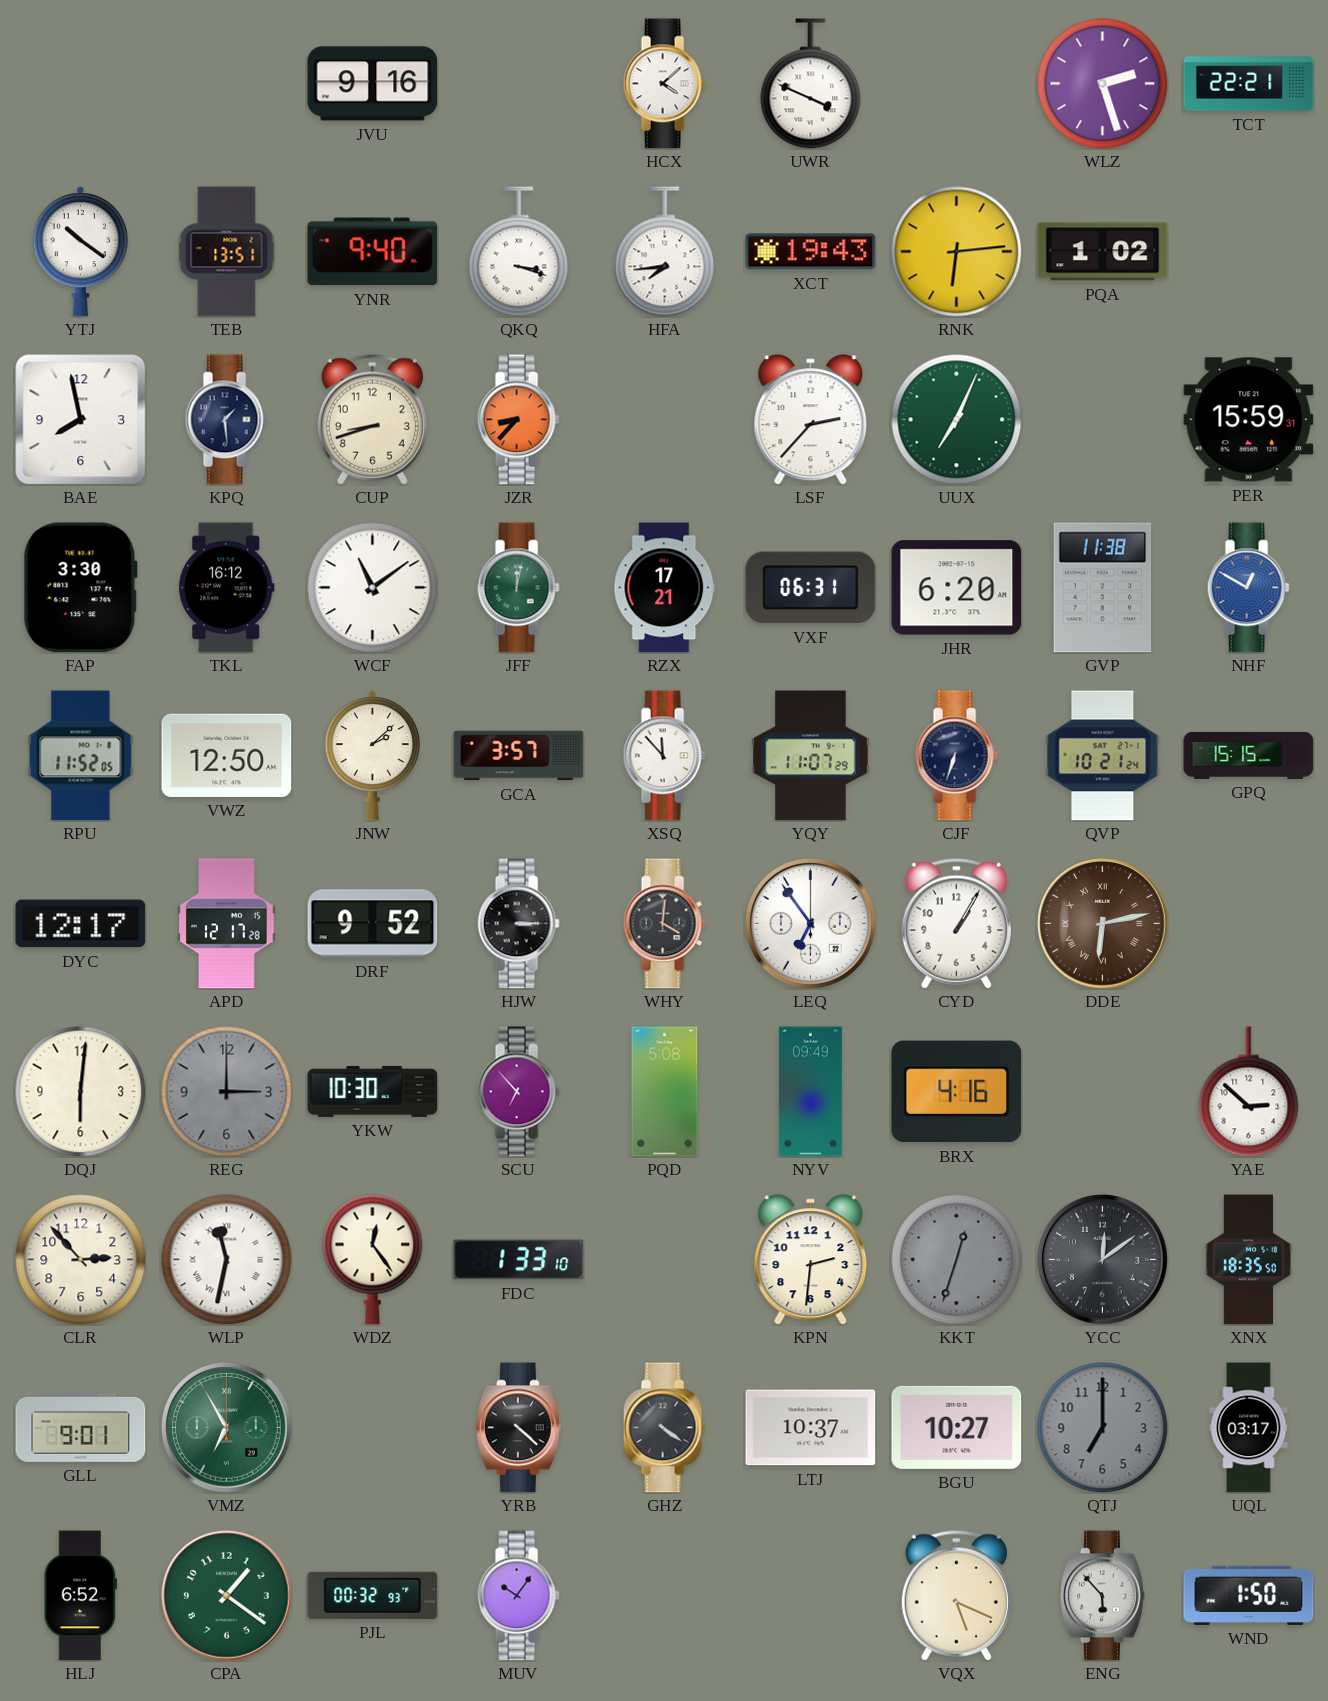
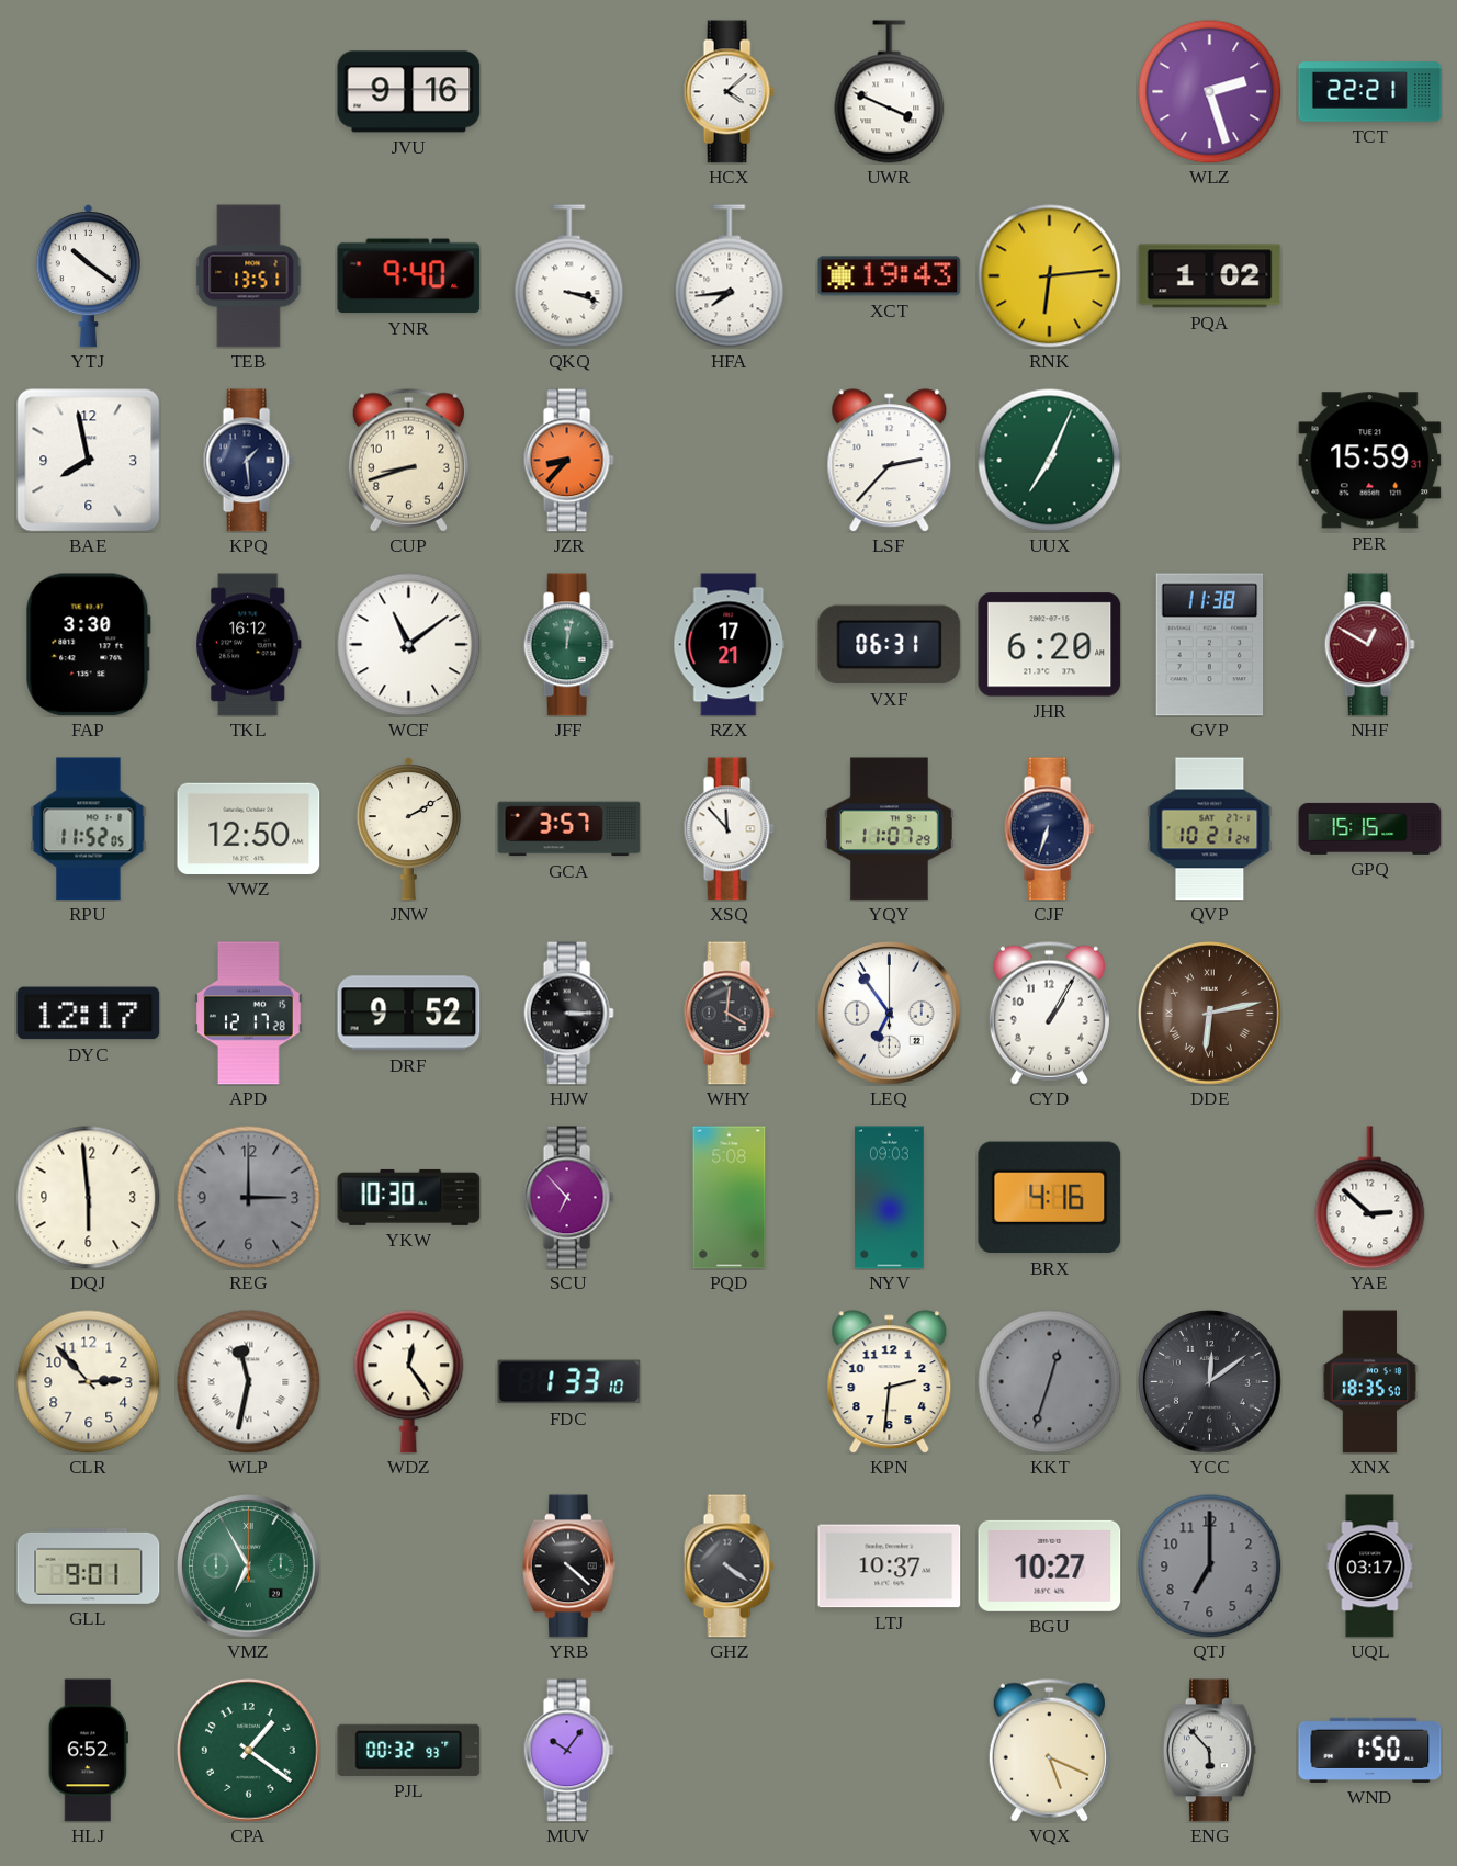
NHF dial: blue -> burgundy
JNW: 2:08 -> 2:10
DQJ: 6:01 -> 5:59
NYV: 09:49 -> 09:03
